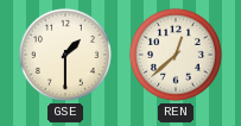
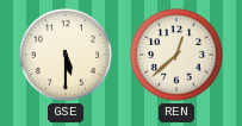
GSE: 1:30 -> 5:30
